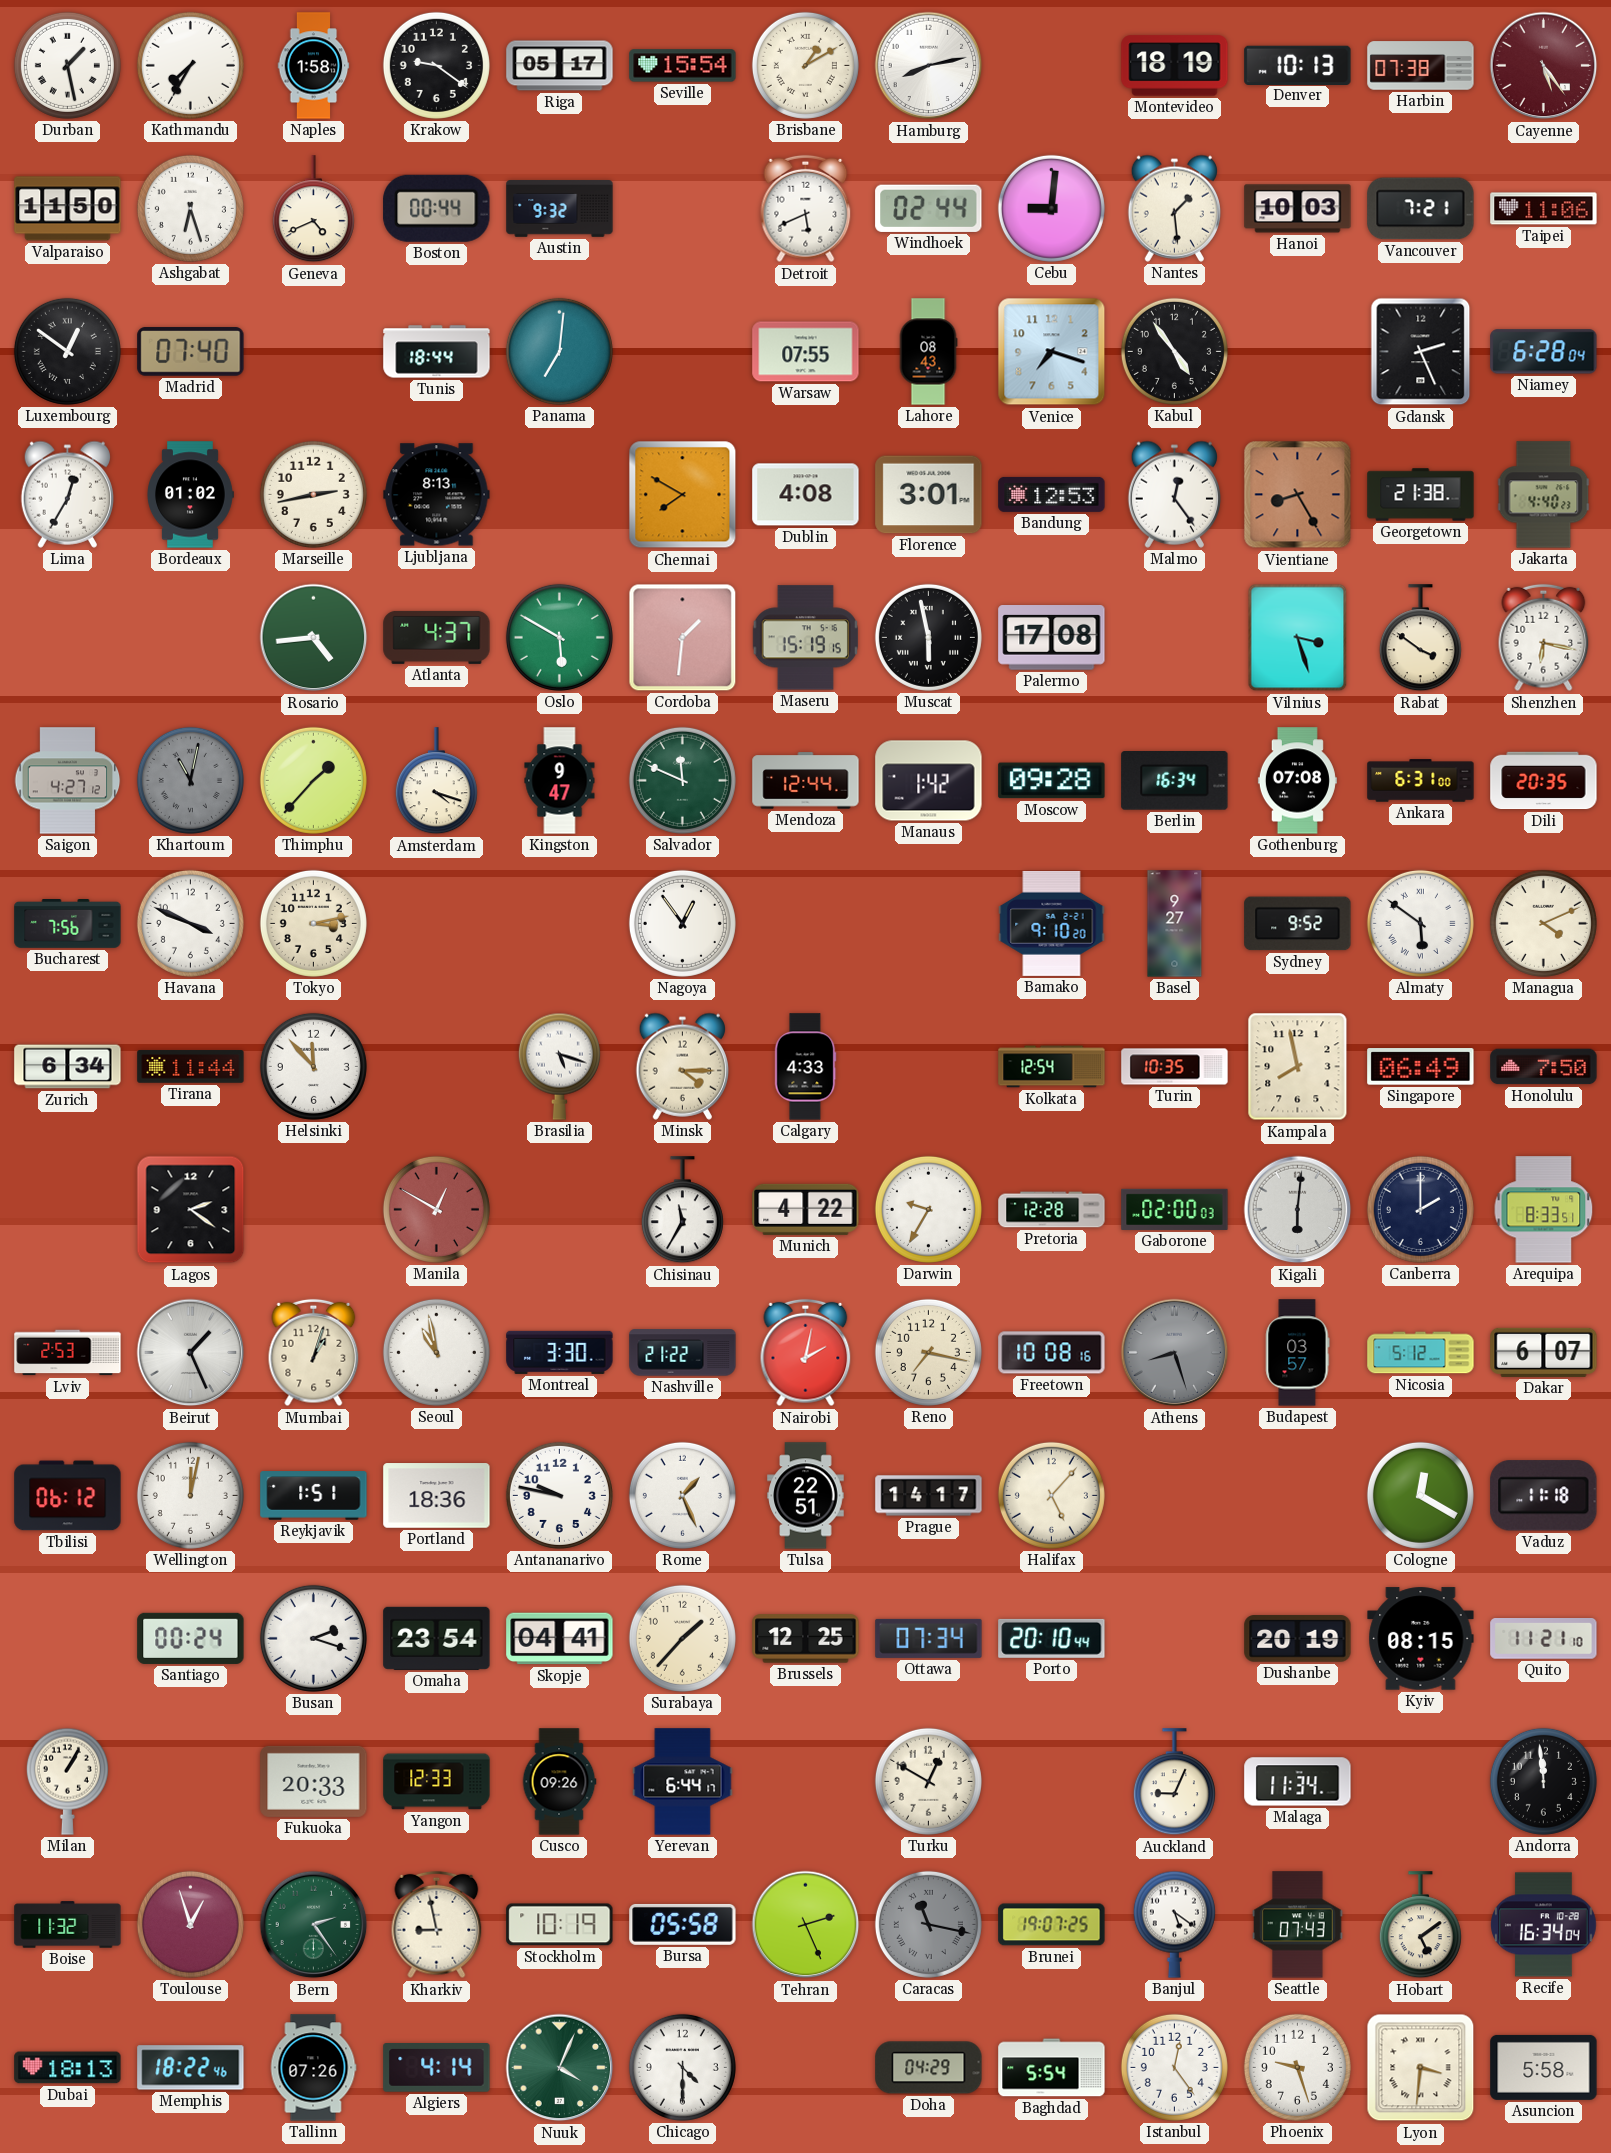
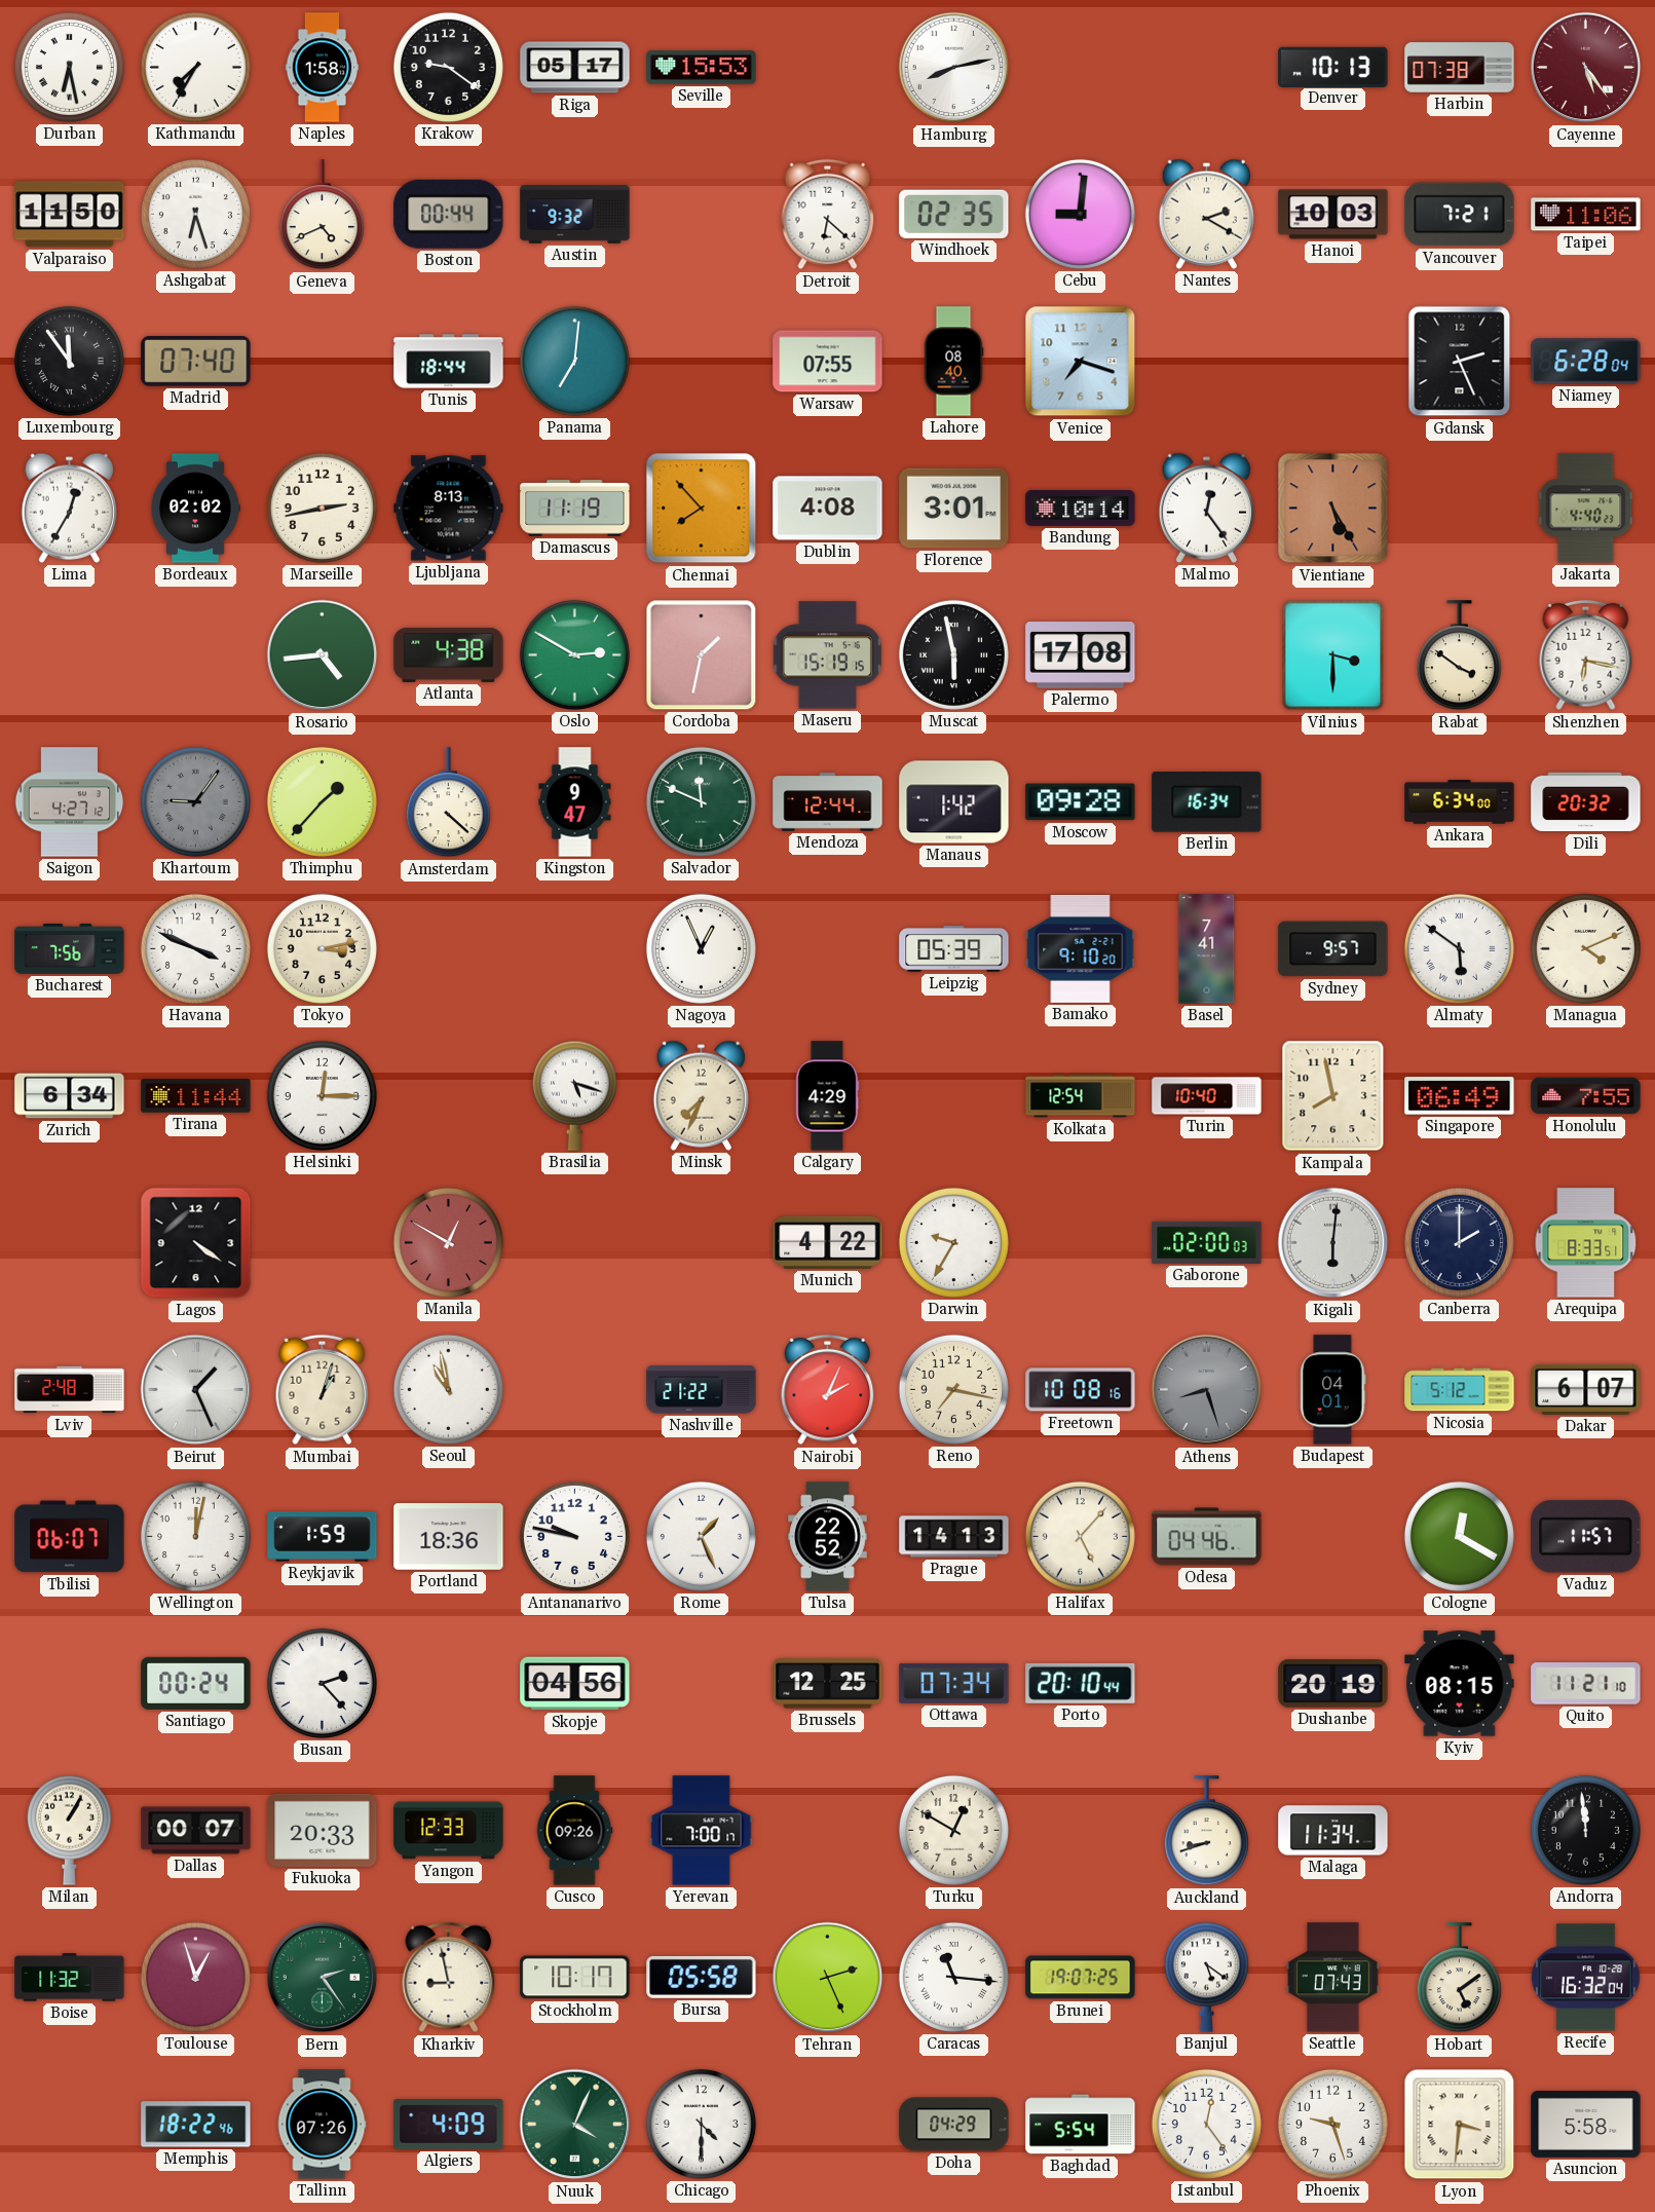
Durban: 1:28 -> 6:28
Seville: 15:54 -> 15:53
Brisbane: 1:10 -> none
Montevideo: 18:19 -> none
Detroit: 5:41 -> 6:22
Windhoek: 02:44 -> 02:35
Nantes: 1:29 -> 2:20
Luxembourg: 12:51 -> 11:54
Lahore: 08:43 -> 08:40
Kabul: 4:54 -> none
Bordeaux: 01:02 -> 02:02
Damascus: none -> 11:19
Chennai: 7:50 -> 7:53
Bandung: 12:53 -> 10:14
Vientiane: 8:25 -> 5:25
Georgetown: 21:38 -> none
Atlanta: 4:37 -> 4:38
Oslo: 5:50 -> 2:50
Cordoba: 1:31 -> 1:32
Vilnius: 3:27 -> 3:30
Khartoum: 11:02 -> 9:06
Amsterdam: 4:18 -> 4:22
Gothenburg: 07:08 -> none
Ankara: 6:31 -> 6:34
Dili: 20:35 -> 20:32
Nagoya: 12:54 -> 12:56
Leipzig: none -> 05:39
Basel: 9:27 -> 7:41
Sydney: 9:52 -> 9:57
Helsinki: 11:53 -> 12:15
Minsk: 4:15 -> 7:34
Calgary: 4:33 -> 4:29
Turin: 10:35 -> 10:40
Honolulu: 7:50 -> 7:55
Lagos: 2:21 -> 4:21
Chisinau: 11:35 -> none
Pretoria: 12:28 -> none
Lviv: 2:53 -> 2:48
Montreal: 3:30 -> none
Nairobi: 2:02 -> 2:04
Budapest: 03:57 -> 04:01
Tbilisi: 06:12 -> 06:07
Reykjavik: 1:51 -> 1:59
Tulsa: 22:51 -> 22:52
Prague: 14:17 -> 14:13
Odesa: none -> 04:46
Vaduz: 11:18 -> 11:57
Busan: 2:18 -> 2:23
Omaha: 23:54 -> none
Skopje: 04:41 -> 04:56
Surabaya: 1:37 -> none
Dallas: none -> 00:07
Yerevan: 6:44 -> 7:00
Auckland: 9:04 -> 8:42
Stockholm: 10:19 -> 10:17
Caracas: 11:17 -> 11:16
Caracas dial: grey -> white
Recife: 16:34 -> 16:32
Dubai: 18:13 -> none
Algiers: 4:14 -> 4:09
